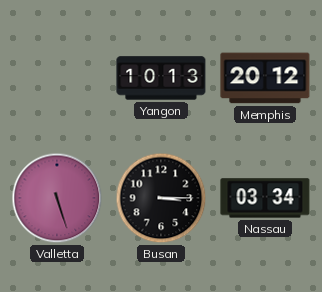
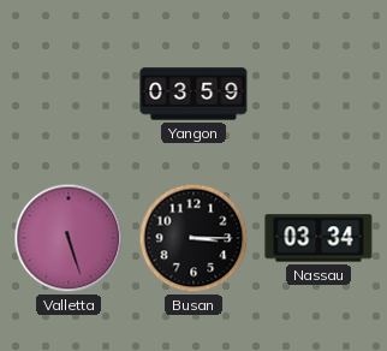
Yangon: 10:13 -> 03:59
Memphis: 20:12 -> none
